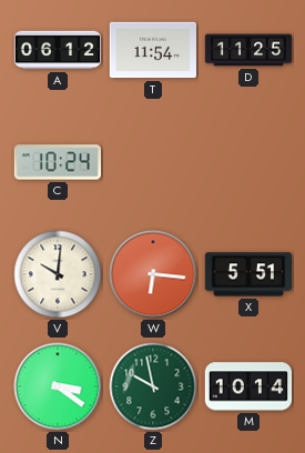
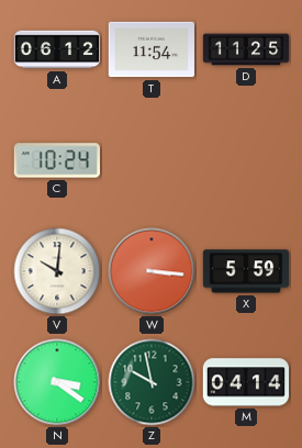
W: 6:16 -> 3:16
X: 5:51 -> 5:59
M: 10:14 -> 04:14
